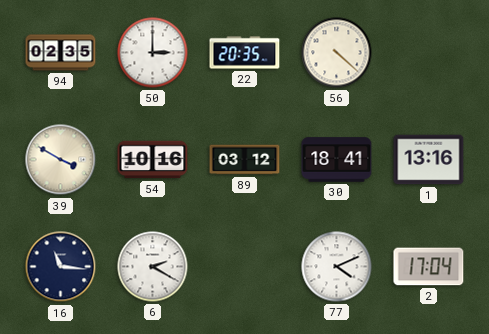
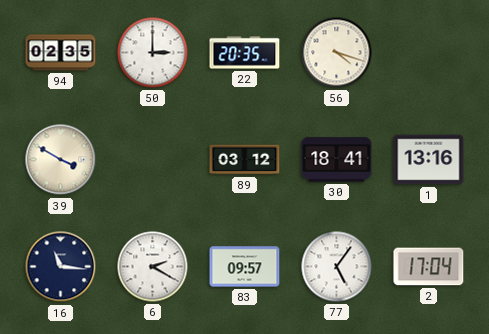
56: 4:22 -> 4:18
54: 10:16 -> none
83: none -> 09:57
77: 4:11 -> 5:06
